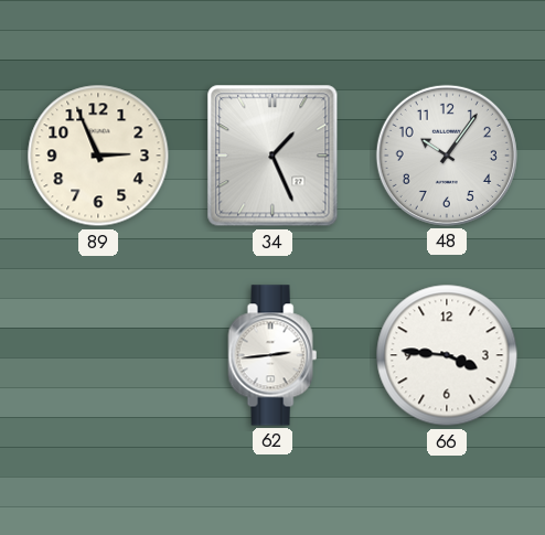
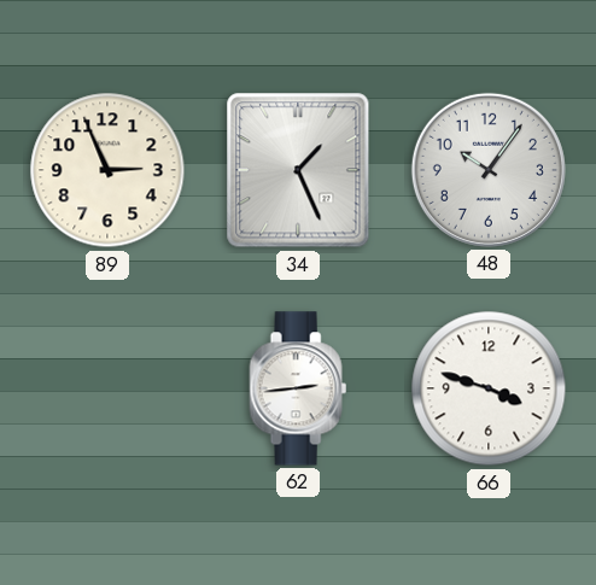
66: 3:46 -> 3:48
